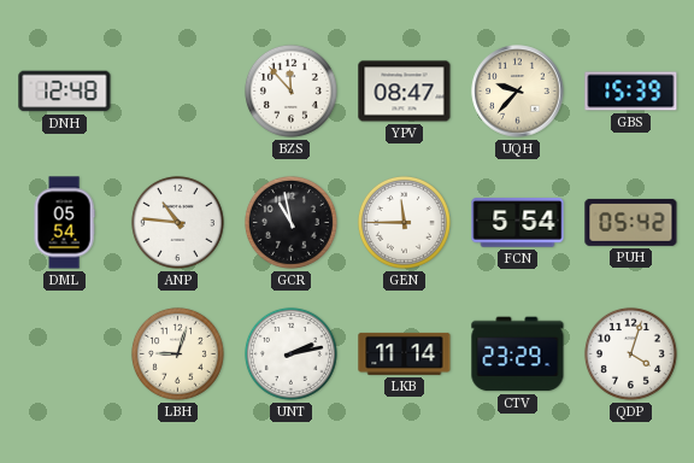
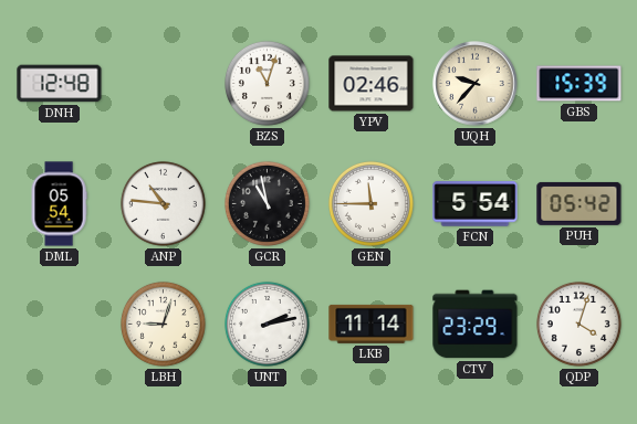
BZS: 11:53 -> 11:03
YPV: 08:47 -> 02:46
